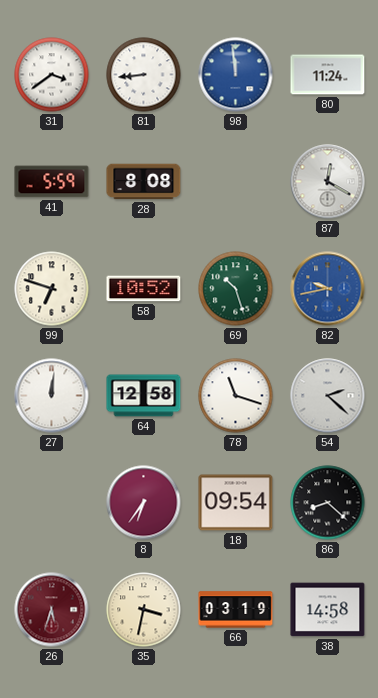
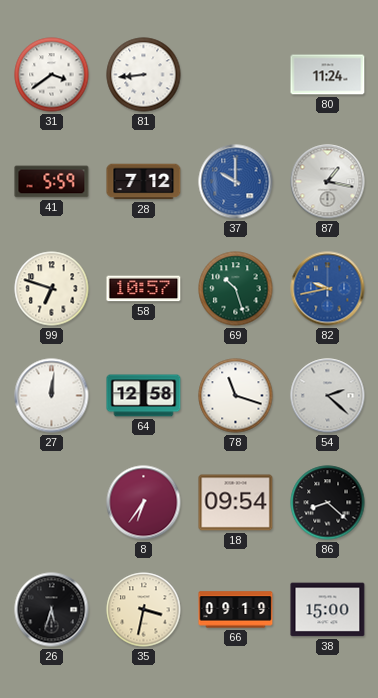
98: 11:59 -> none
28: 8:08 -> 7:12
37: none -> 10:00
87: 12:20 -> 1:17
58: 10:52 -> 10:57
26 dial: burgundy -> black
66: 03:19 -> 09:19
38: 14:58 -> 15:00
